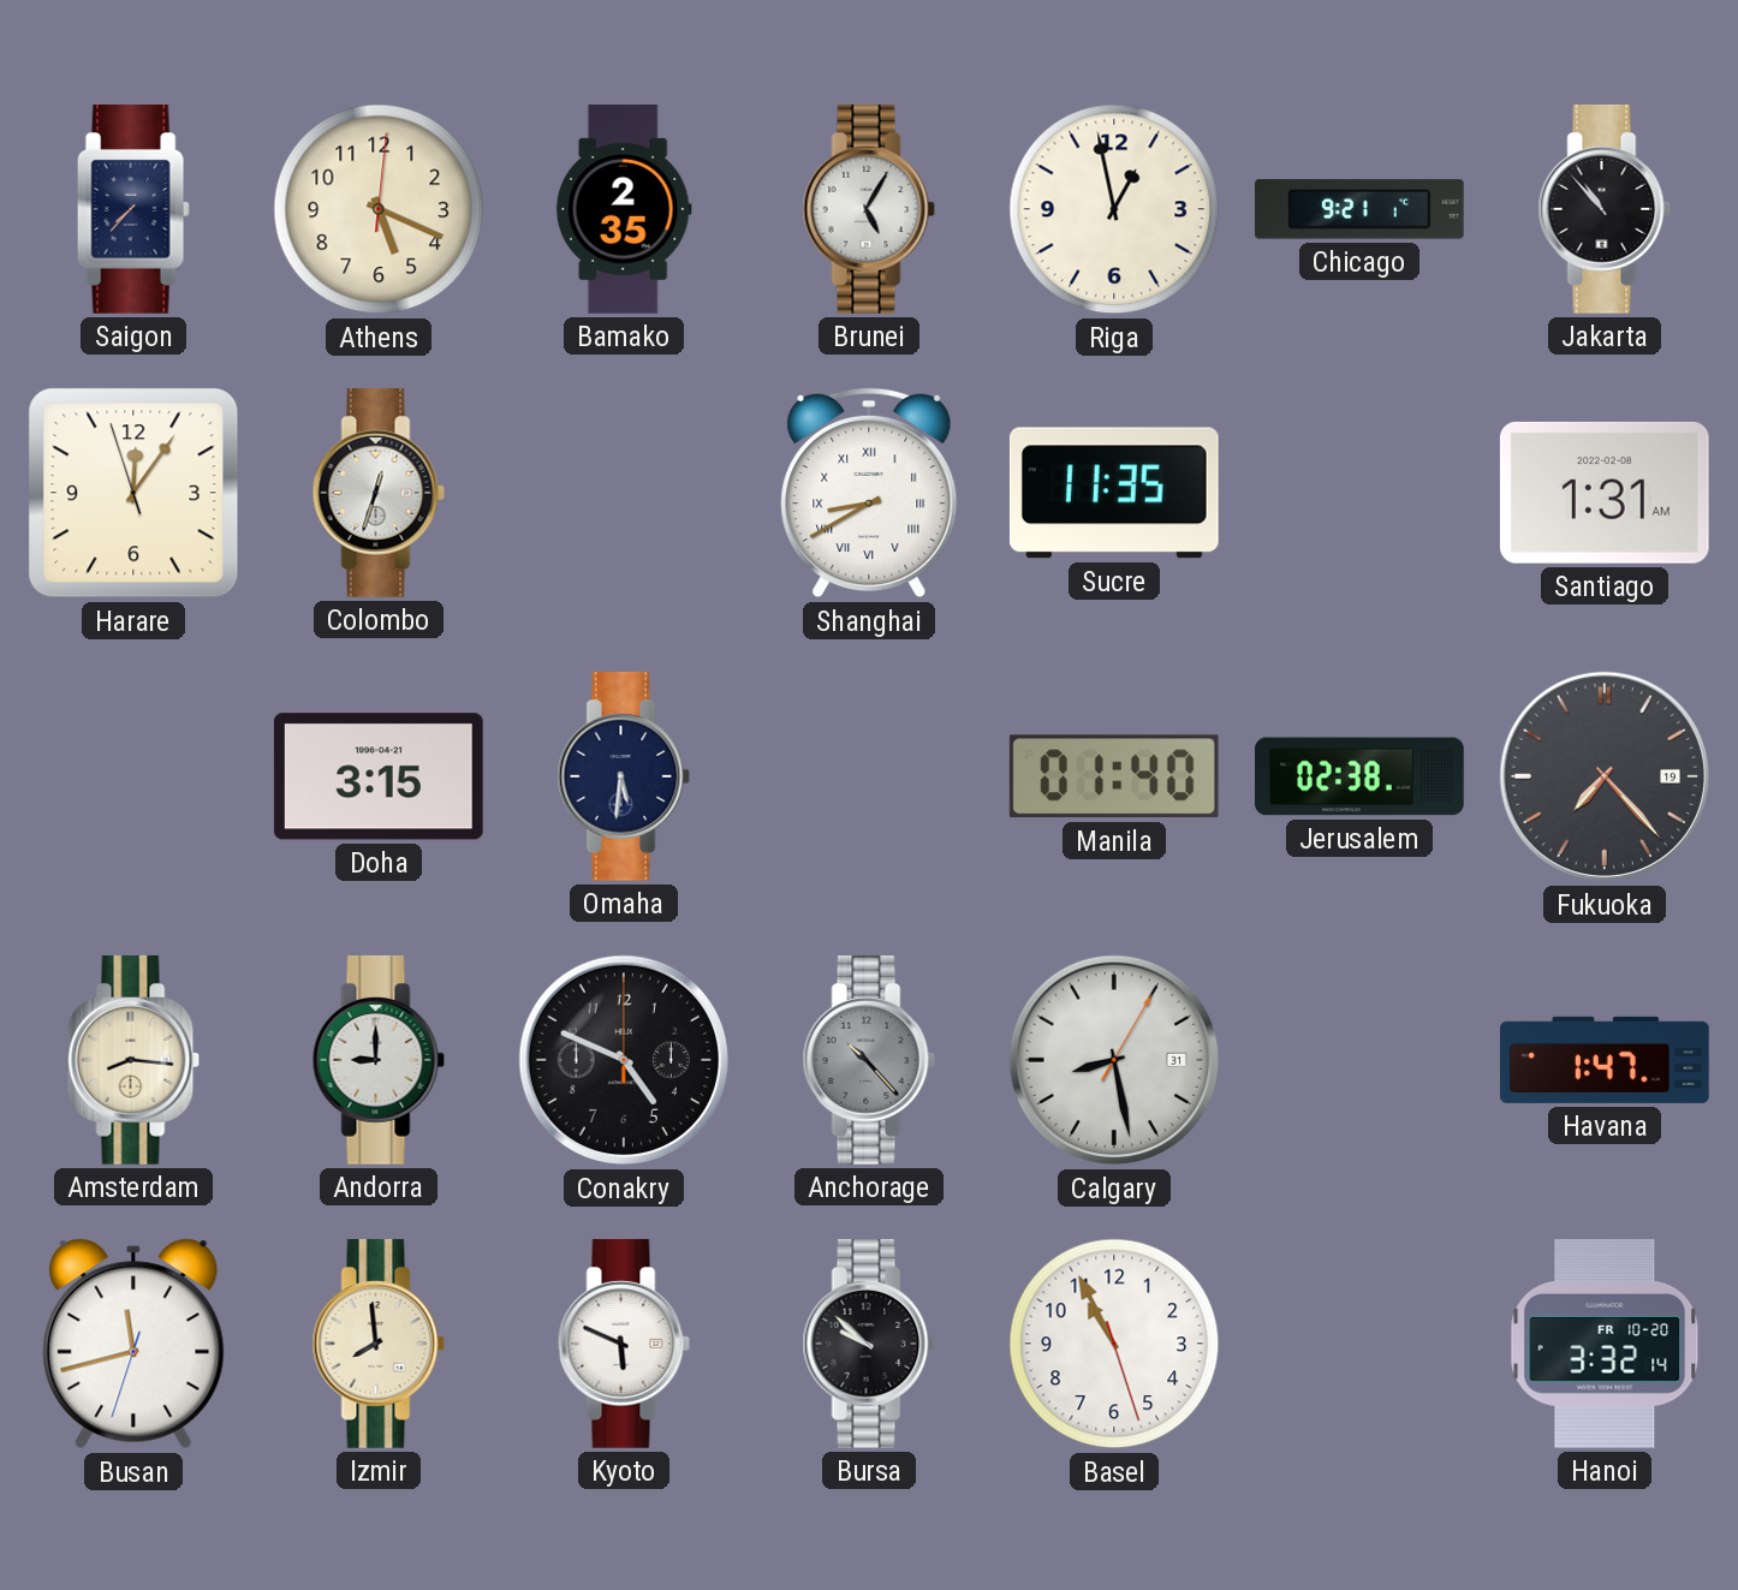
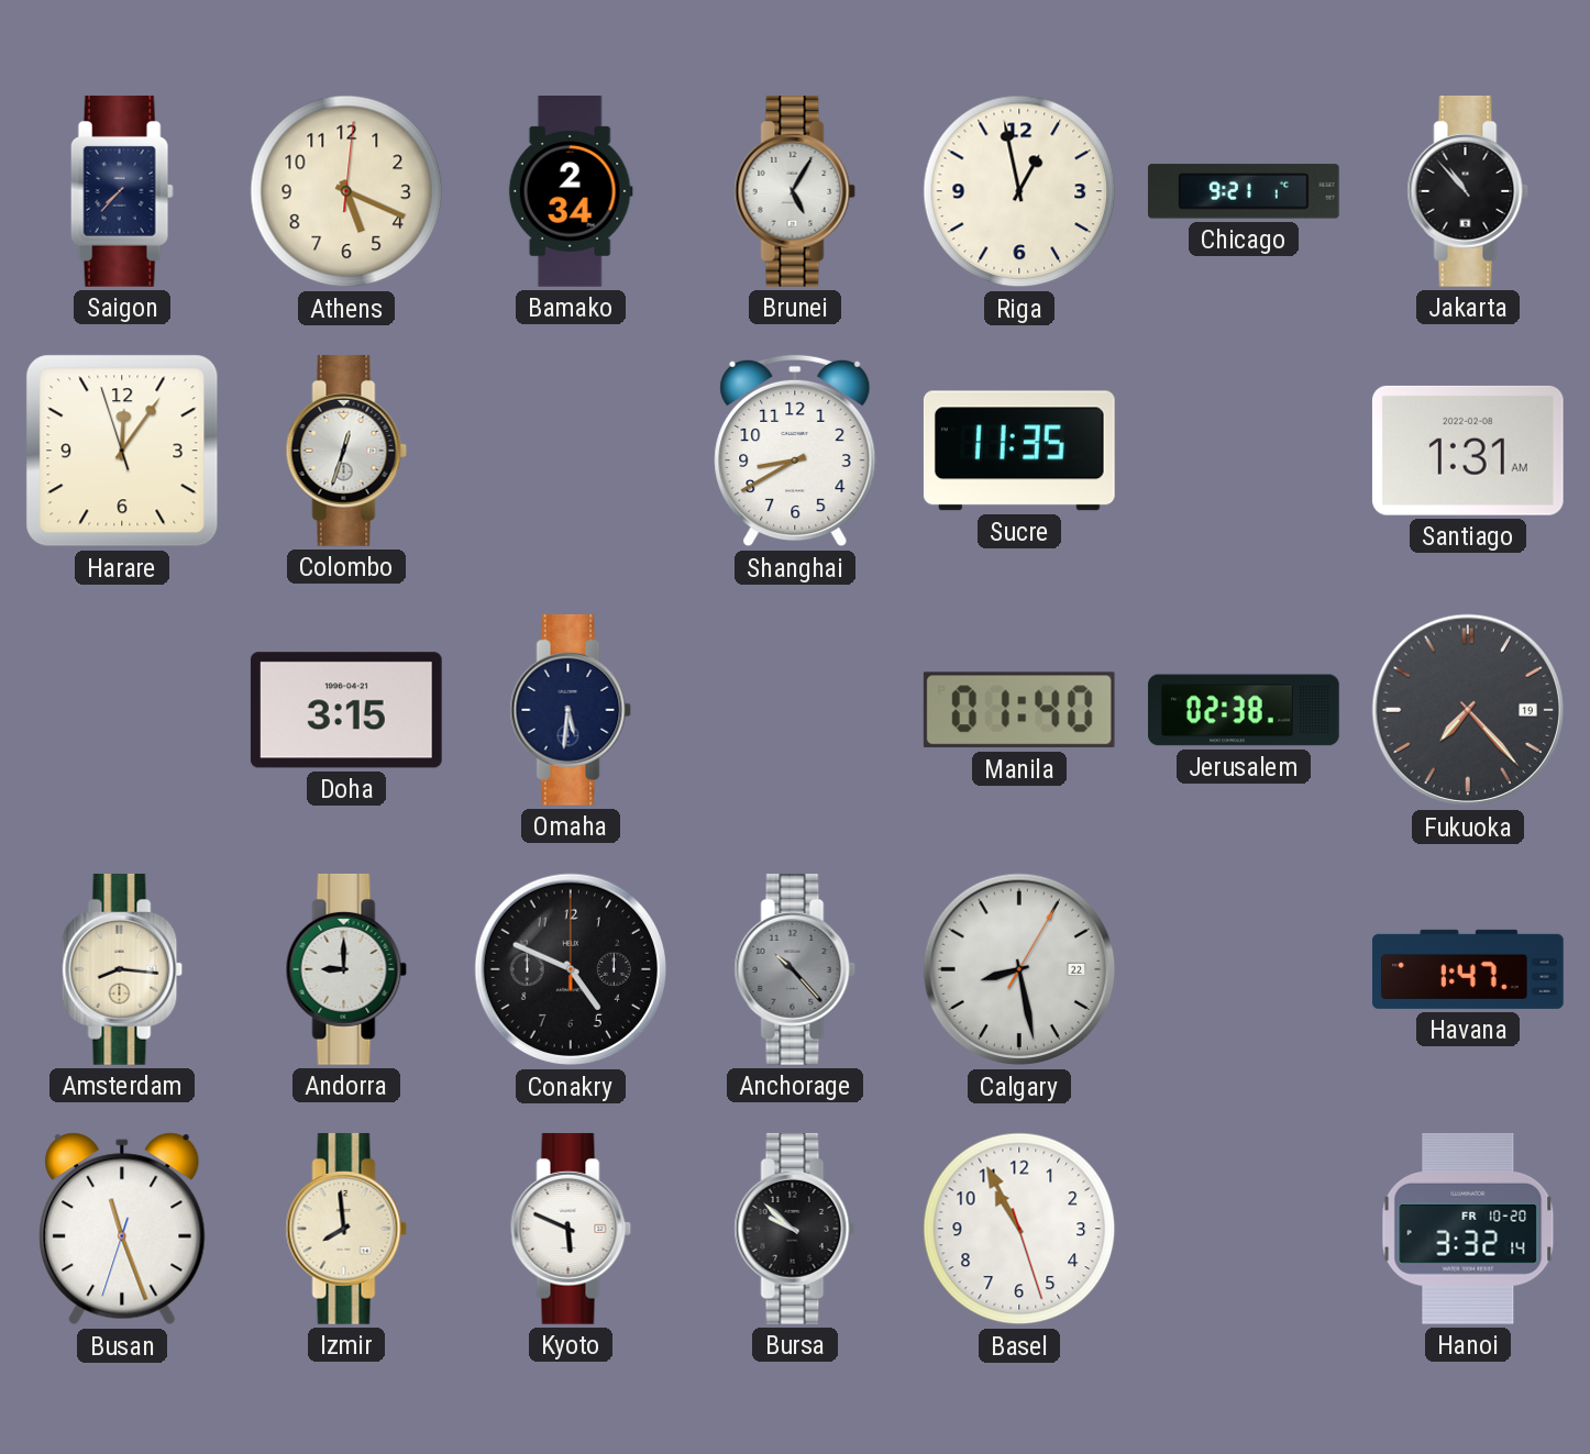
Bamako: 2:35 -> 2:34
Shanghai numerals: Roman -> Arabic
Calgary date: 31 -> 22
Busan: 11:42 -> 11:26
